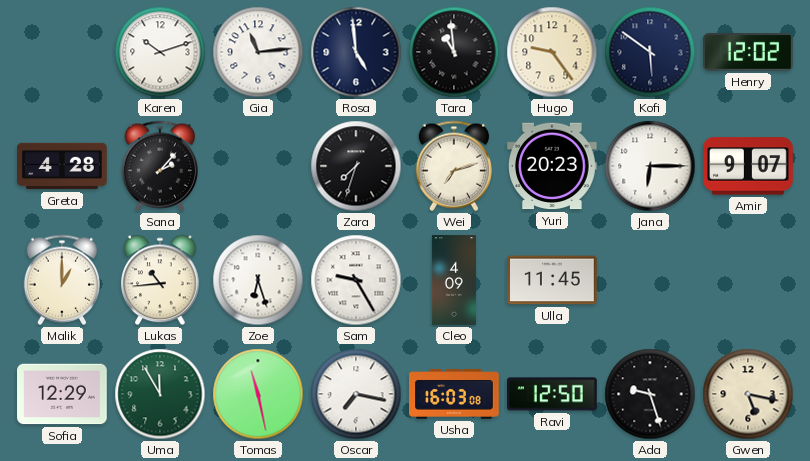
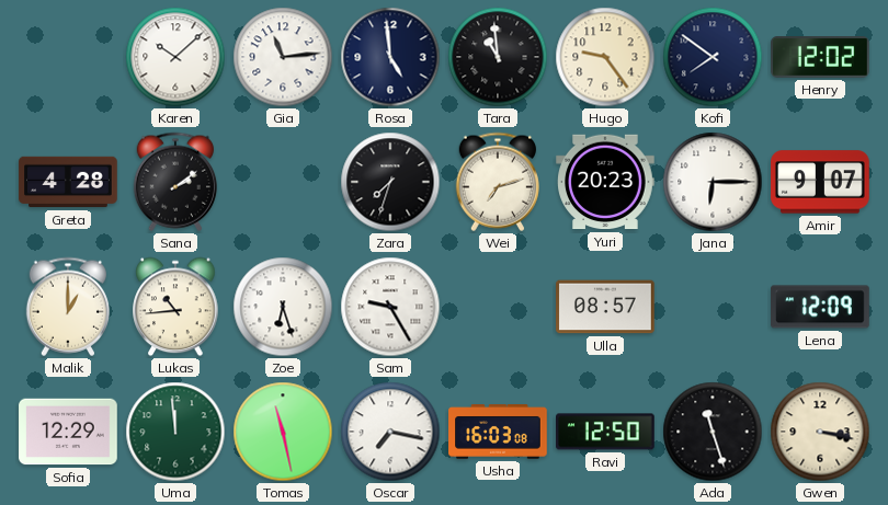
Karen: 10:12 -> 10:08
Kofi: 5:51 -> 7:51
Sana: 2:07 -> 2:09
Cleo: 4:09 -> none
Ulla: 11:45 -> 08:57
Lena: none -> 12:09
Uma: 11:55 -> 11:59
Ada: 9:27 -> 11:27
Gwen: 5:17 -> 3:17
